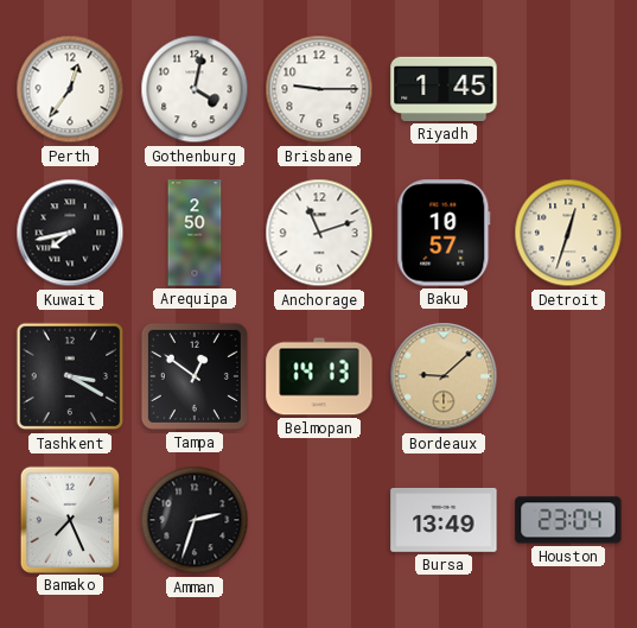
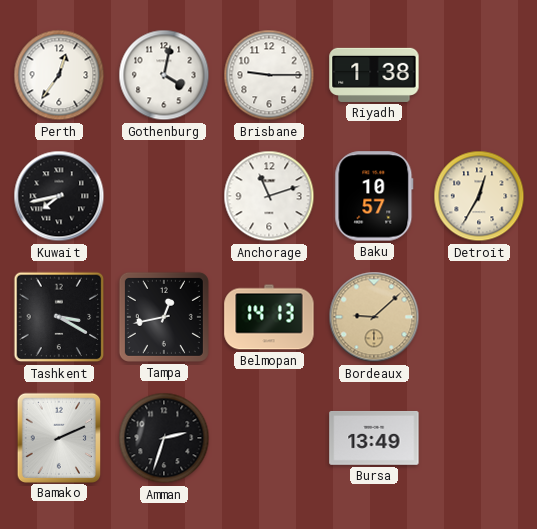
Riyadh: 1:45 -> 1:38
Arequipa: 2:50 -> none
Detroit: 12:33 -> 12:35
Tampa: 12:51 -> 12:43
Bamako: 7:26 -> 2:11
Houston: 23:04 -> none
